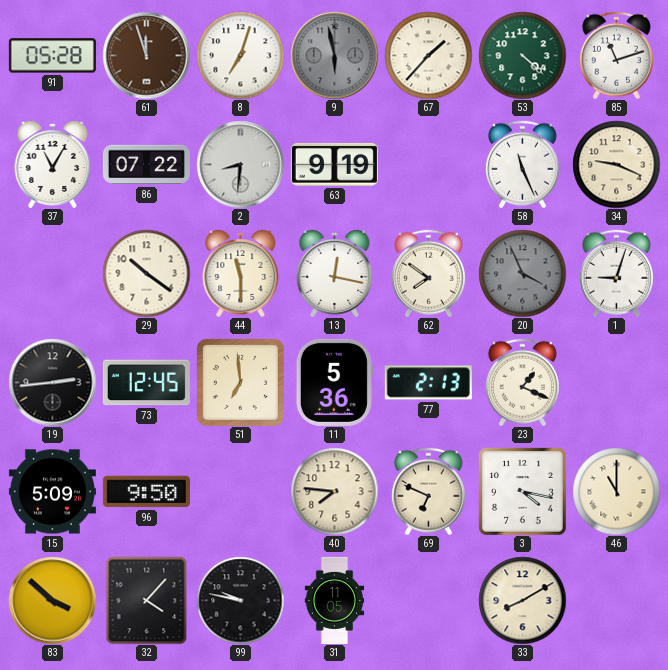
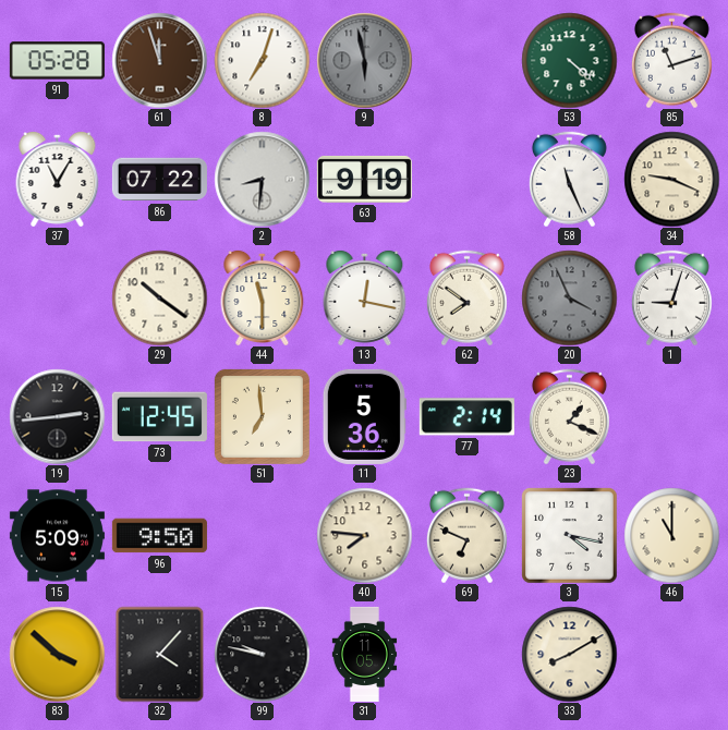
67: 1:37 -> none
77: 2:13 -> 2:14
